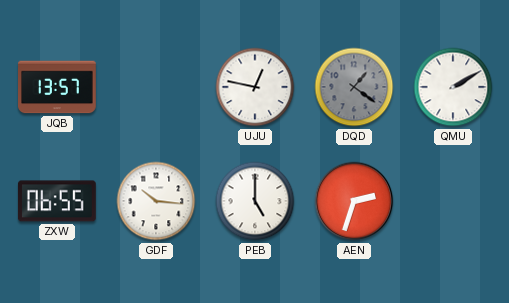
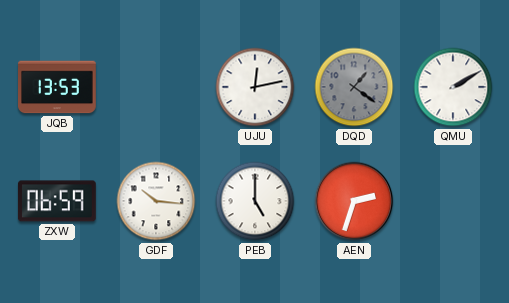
JQB: 13:57 -> 13:53
UJU: 12:47 -> 12:13
ZXW: 06:55 -> 06:59
